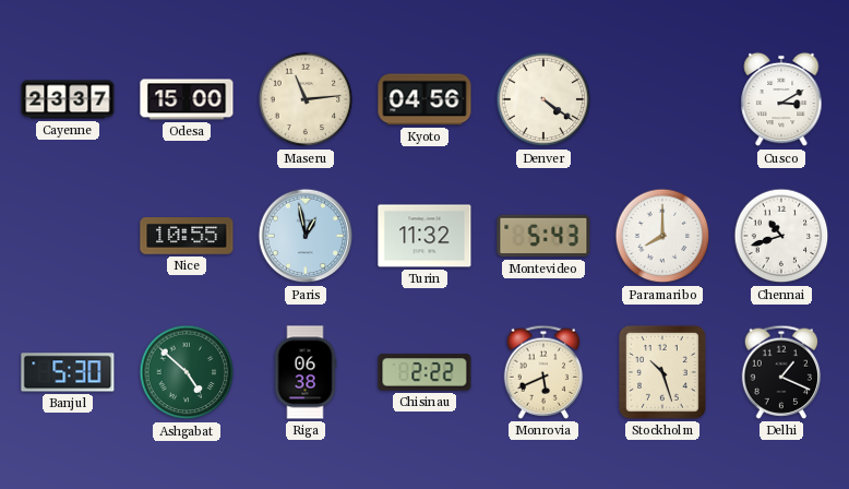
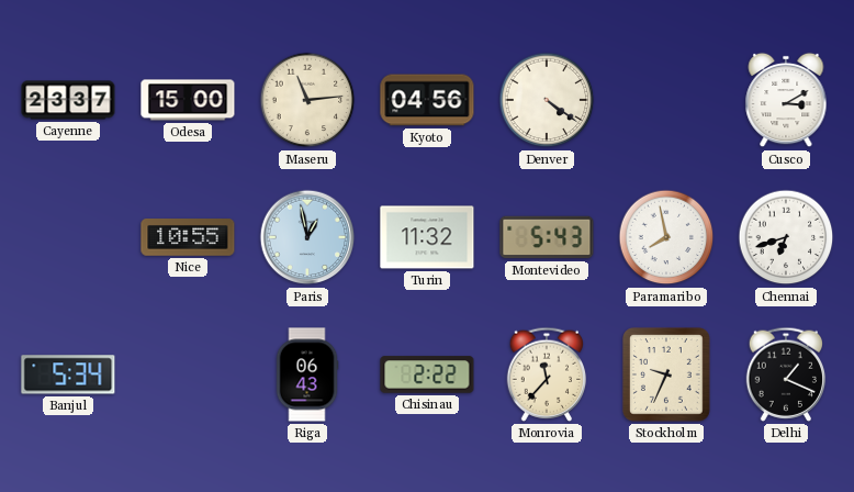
Paramaribo: 8:00 -> 7:58
Chennai: 10:42 -> 6:42
Banjul: 5:30 -> 5:34
Ashgabat: 4:52 -> none
Riga: 06:38 -> 06:43
Monrovia: 5:41 -> 11:37
Stockholm: 10:27 -> 9:34
